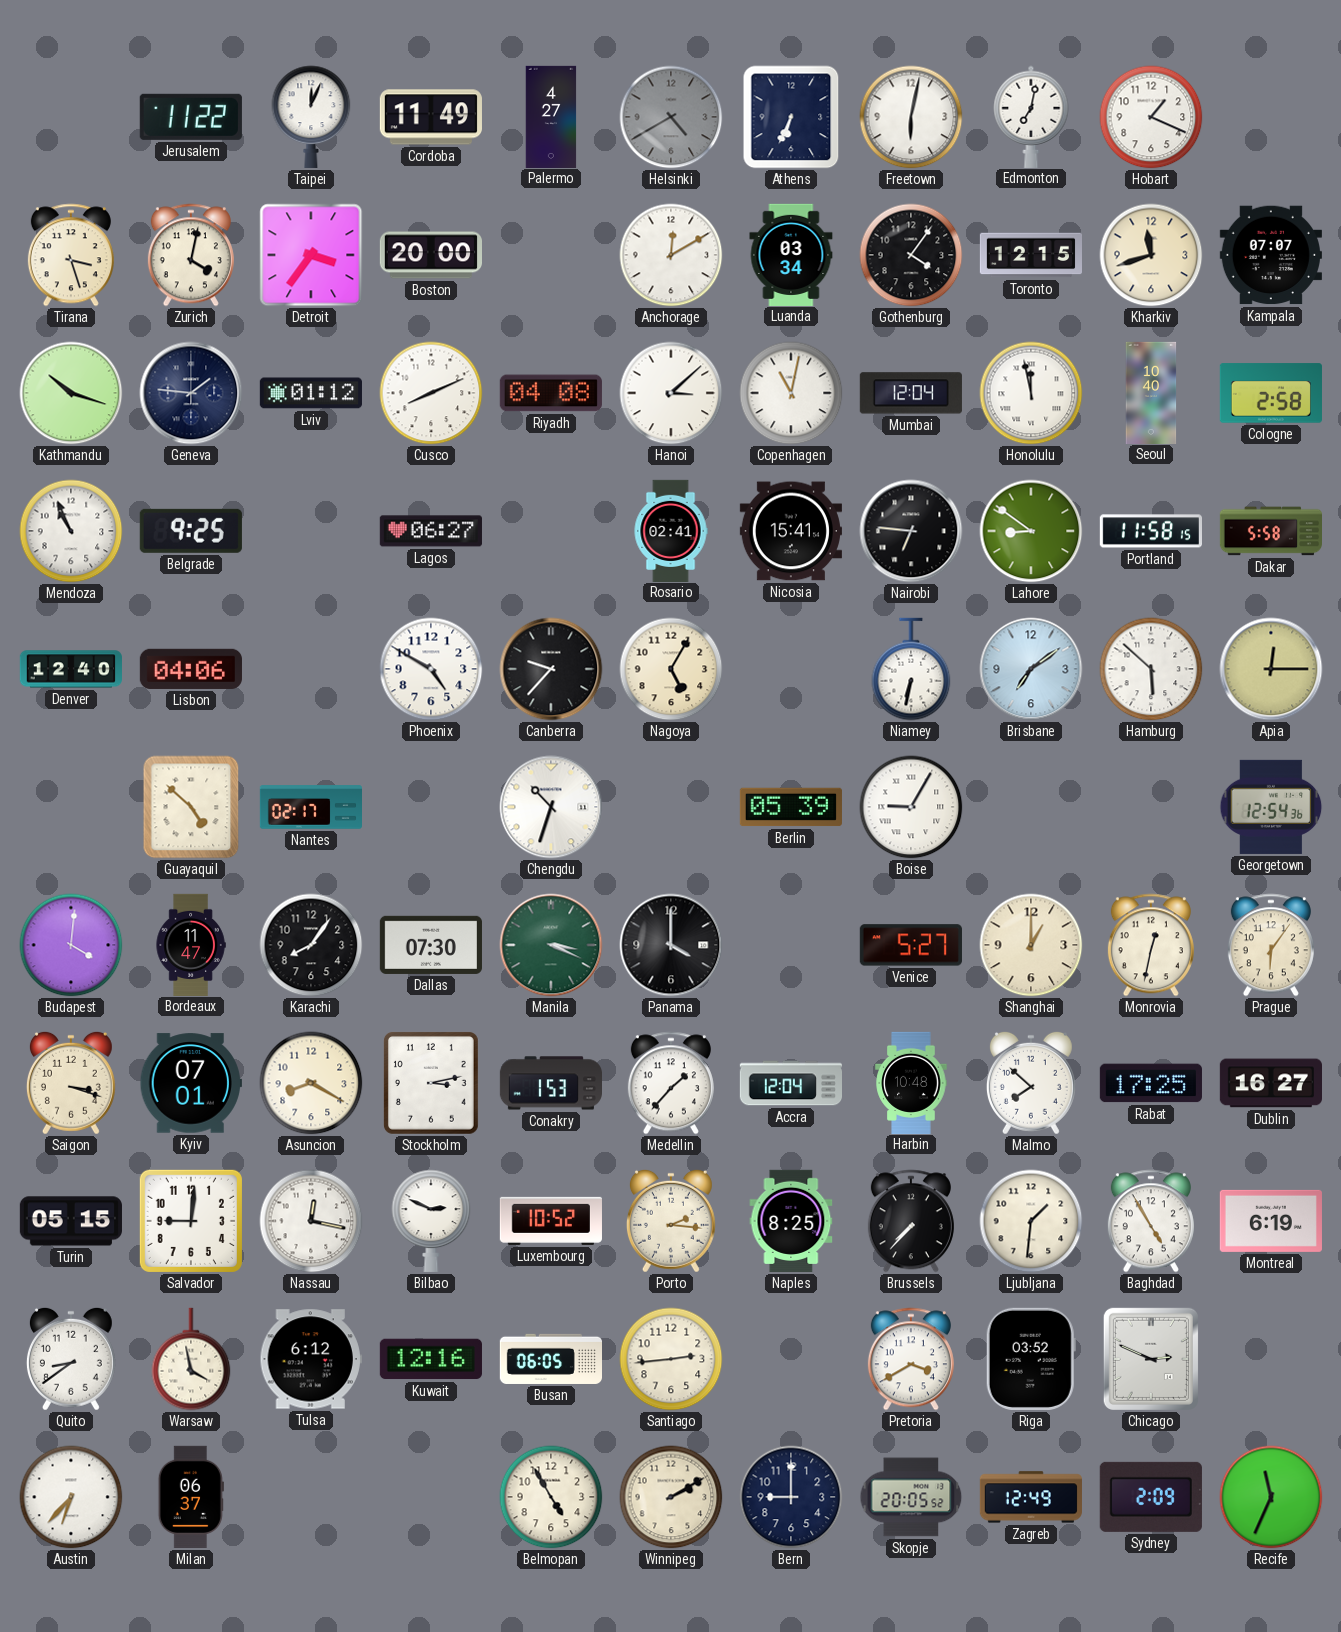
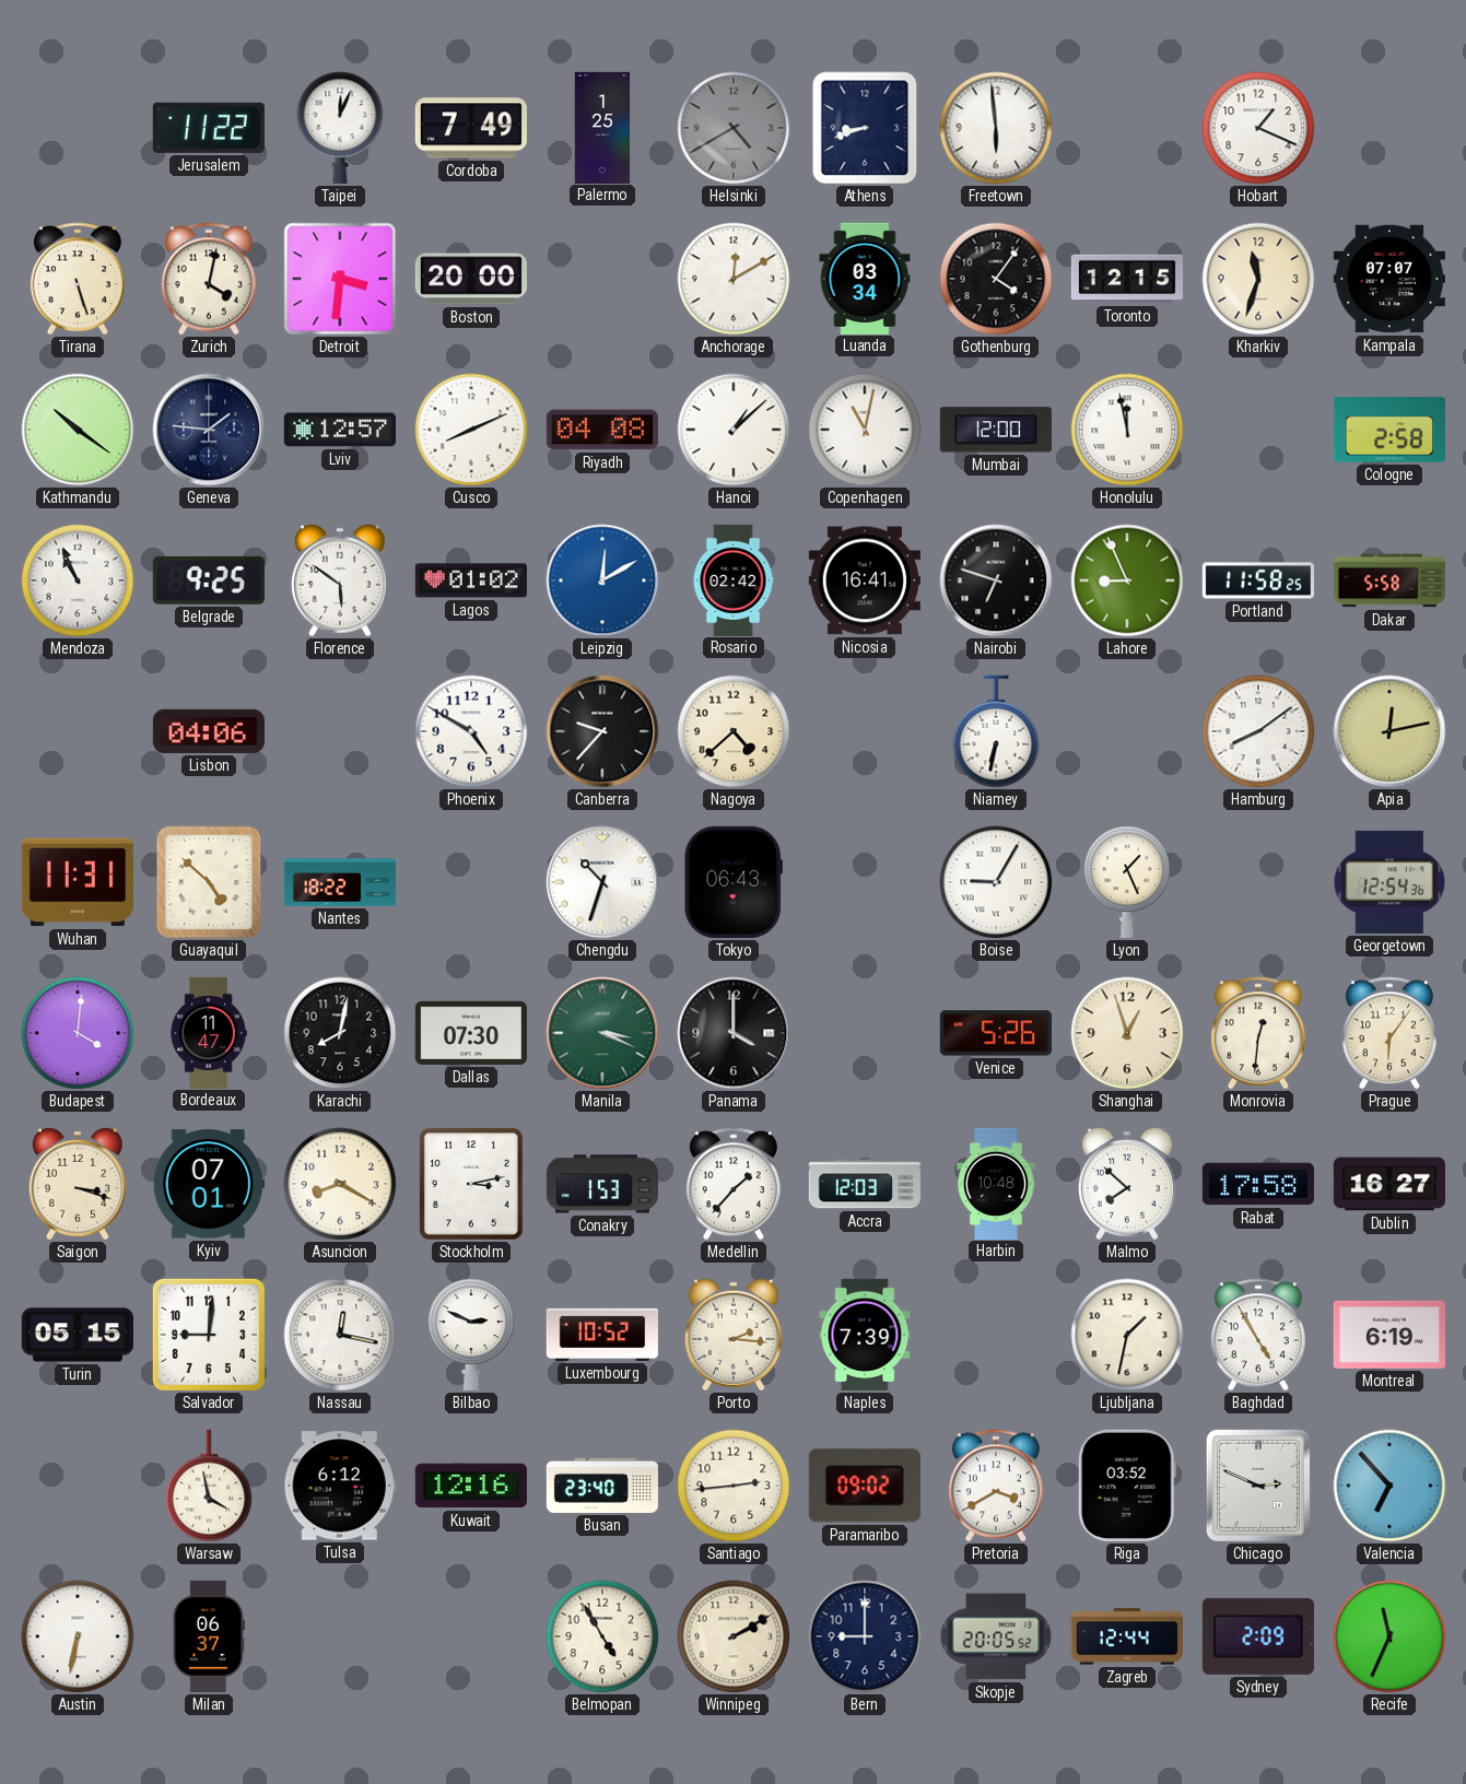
Cordoba: 11:49 -> 7:49
Palermo: 4:27 -> 1:25
Athens: 6:34 -> 8:42
Freetown: 6:02 -> 5:59
Edmonton: 7:02 -> none
Tirana: 3:27 -> 5:27
Detroit: 3:36 -> 3:31
Kharkiv: 11:42 -> 11:33
Kathmandu: 10:18 -> 10:21
Lviv: 01:12 -> 12:57
Hanoi: 3:08 -> 1:08
Mumbai: 12:04 -> 12:00
Seoul: 10:40 -> none
Florence: none -> 5:51
Lagos: 06:27 -> 01:02
Leipzig: none -> 12:10
Rosario: 02:41 -> 02:42
Nicosia: 15:41 -> 16:41
Nairobi: 6:46 -> 6:48
Lahore: 8:51 -> 8:56
Portland: 11:58:15 -> 11:58:25
Denver: 12:40 -> none
Nagoya: 5:05 -> 4:38
Brisbane: 7:09 -> none
Hamburg: 5:52 -> 8:09
Apia: 12:15 -> 12:13
Wuhan: none -> 11:31
Nantes: 02:17 -> 18:22
Tokyo: none -> 06:43
Berlin: 05:39 -> none
Lyon: none -> 1:26
Karachi: 8:06 -> 8:02
Venice: 5:27 -> 5:26
Shanghai: 1:00 -> 12:57
Monrovia: 12:32 -> 12:31
Accra: 12:04 -> 12:03
Rabat: 17:25 -> 17:58
Naples: 8:25 -> 7:39
Brussels: 7:37 -> none
Ljubljana: 1:31 -> 1:32
Quito: 8:39 -> none
Busan: 06:05 -> 23:40
Paramaribo: none -> 09:02
Valencia: none -> 6:53
Austin: 6:37 -> 6:32
Zagreb: 12:49 -> 12:44
